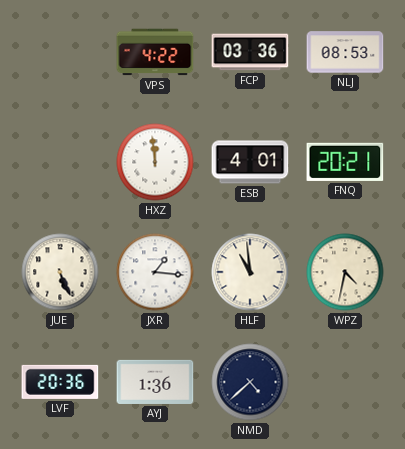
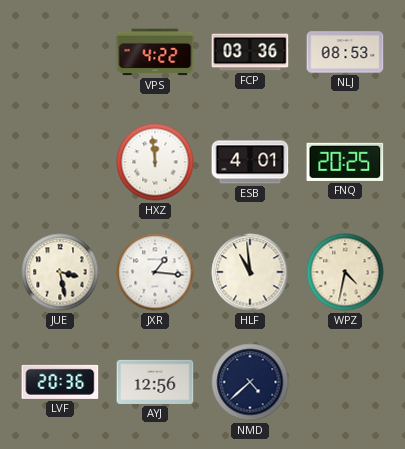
FNQ: 20:21 -> 20:25
JUE: 5:26 -> 3:28
AYJ: 1:36 -> 12:56
